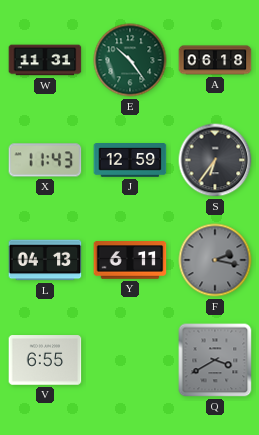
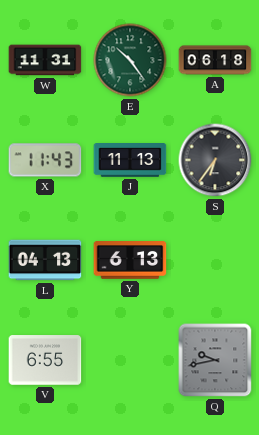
J: 12:59 -> 11:13
Y: 6:11 -> 6:13
F: 2:17 -> none
Q: 3:40 -> 9:43
